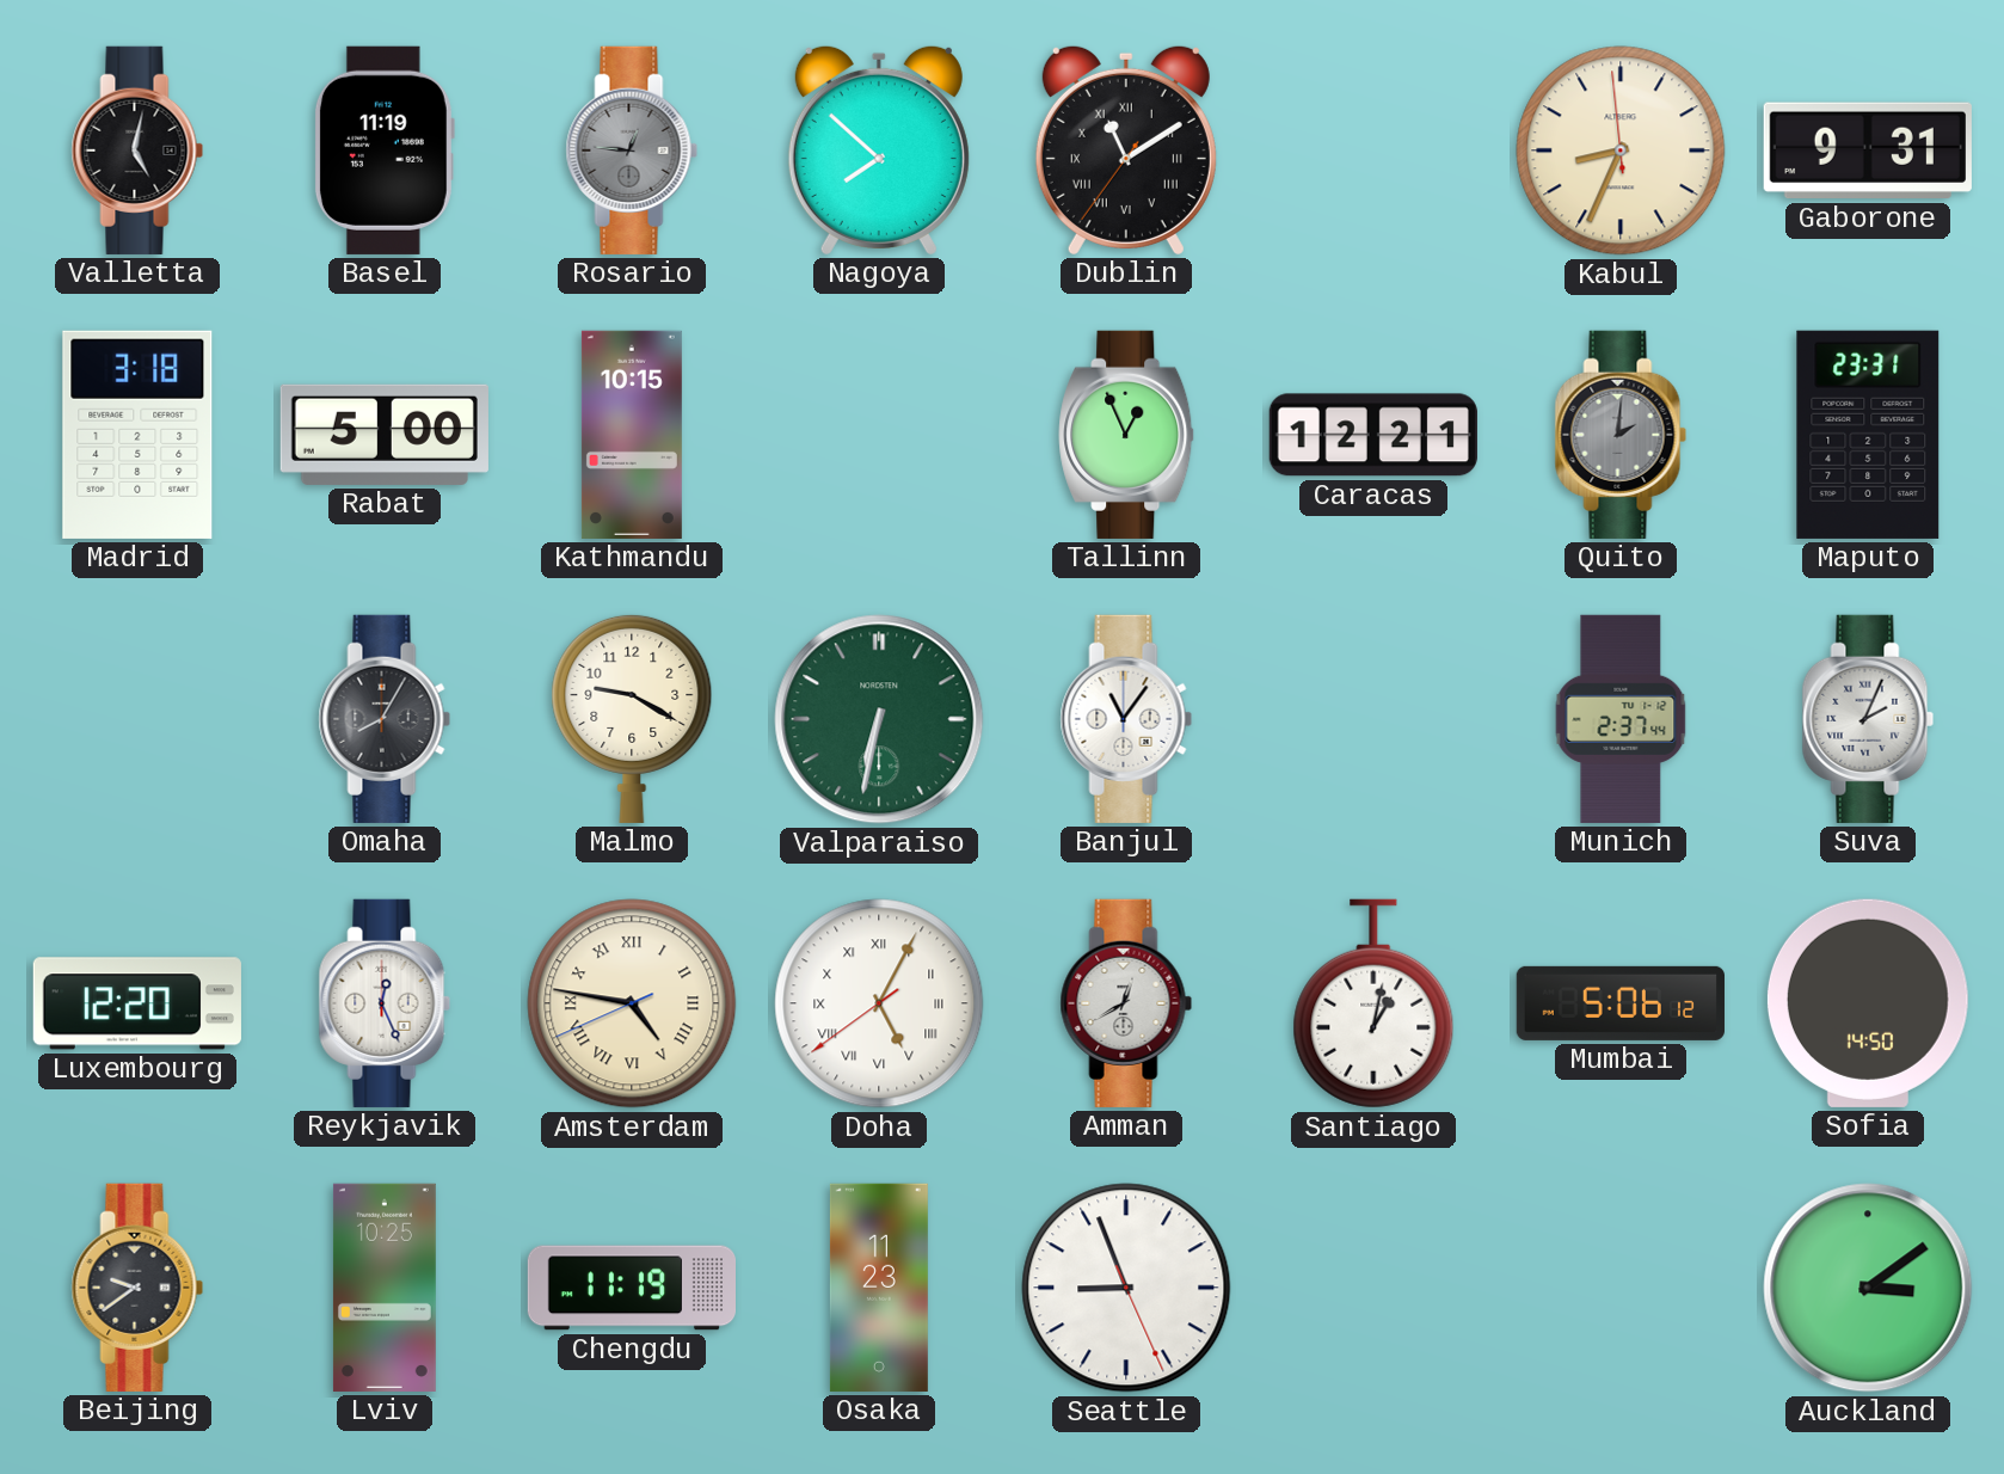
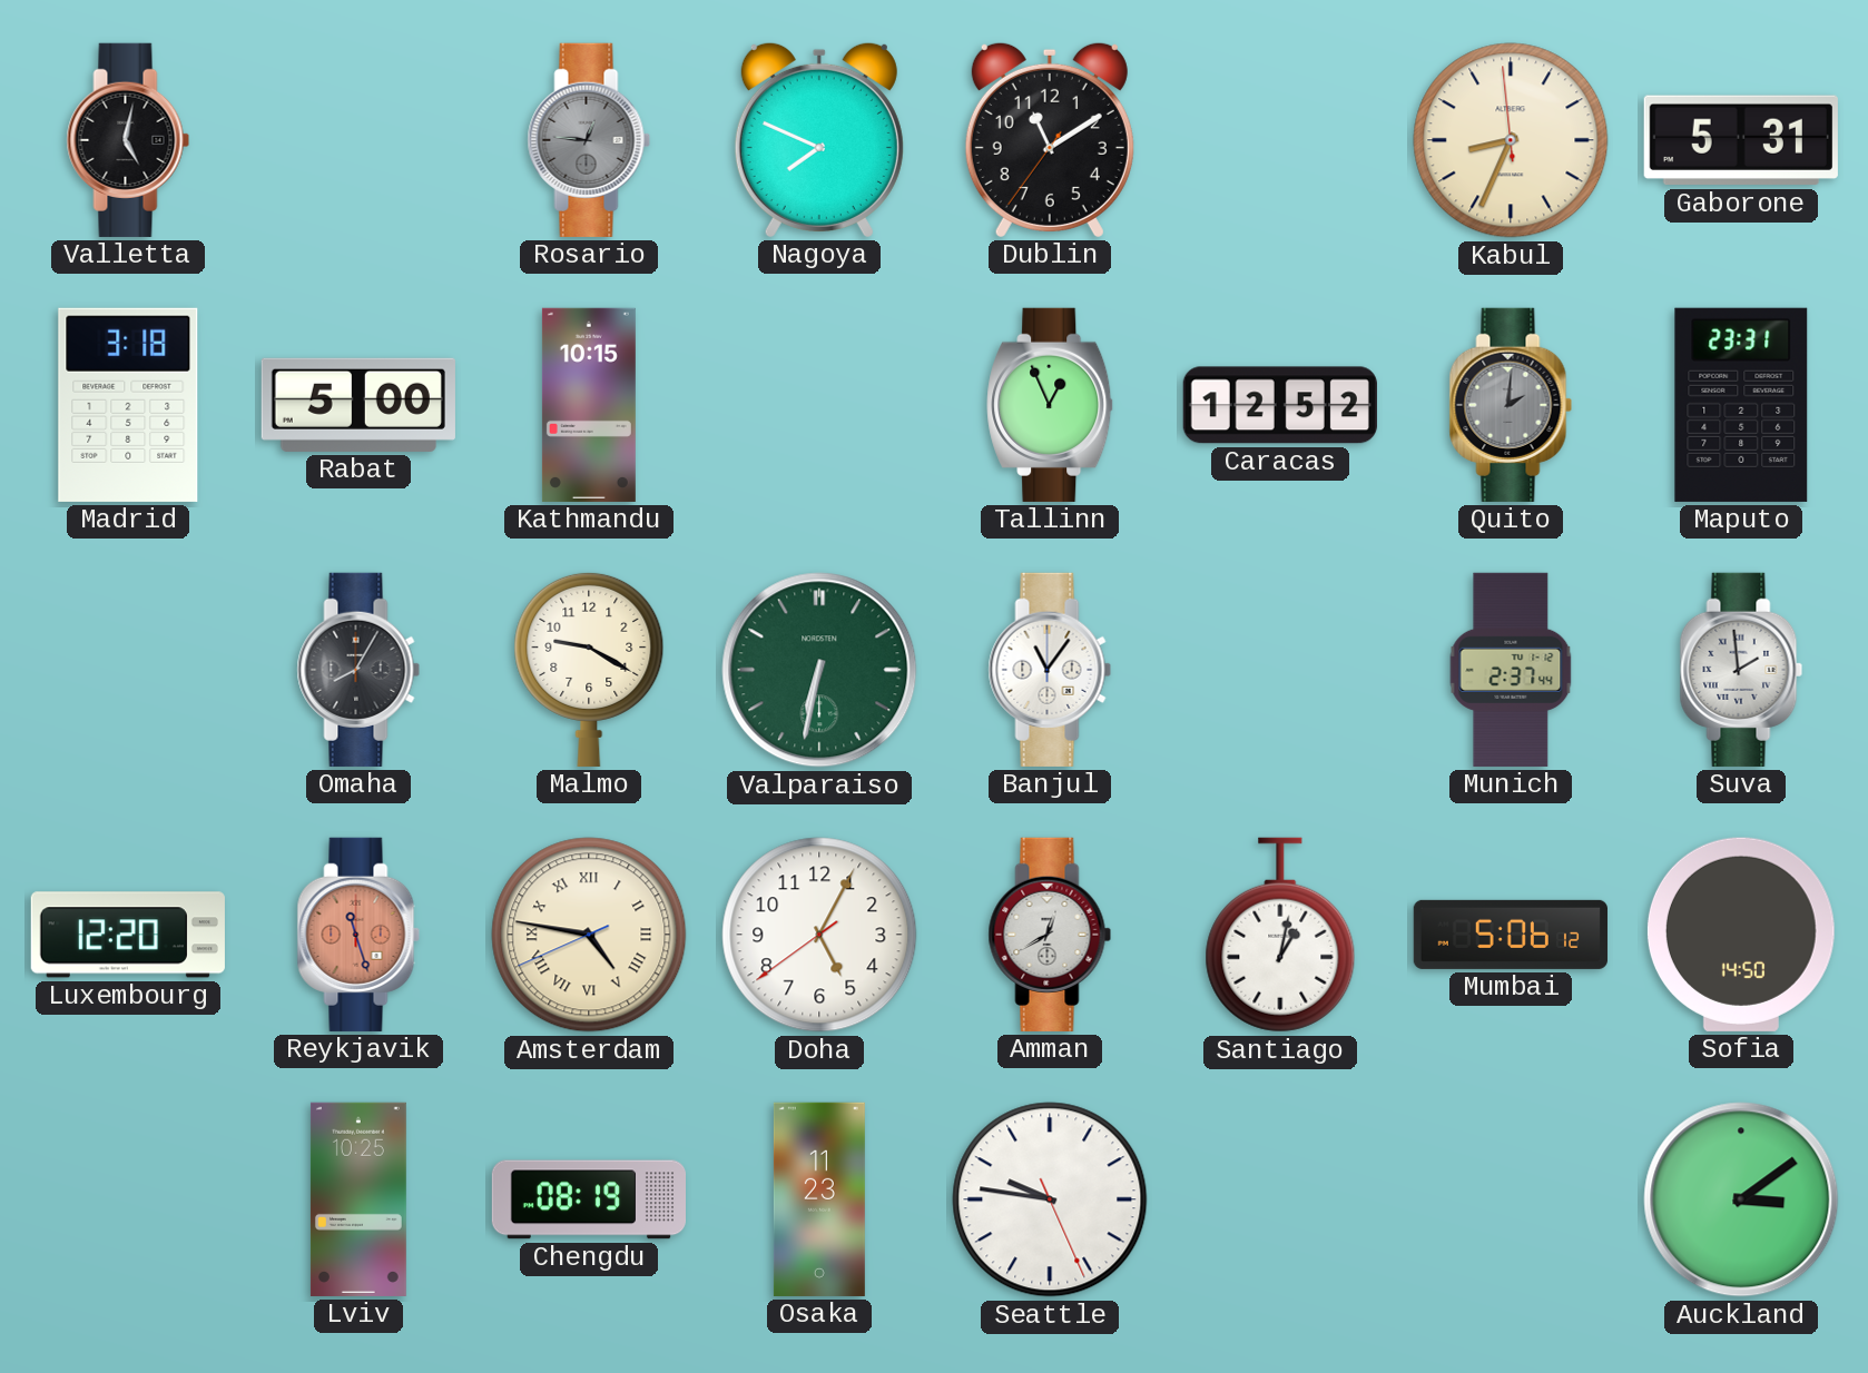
Basel: 11:19 -> none
Nagoya: 7:52 -> 7:49
Dublin numerals: Roman -> Arabic
Gaborone: 9:31 -> 5:31
Caracas: 12:21 -> 12:52
Suva: 2:04 -> 1:59
Reykjavik: 12:26 -> 11:27
Reykjavik dial: white -> salmon
Doha numerals: Roman -> Arabic
Beijing: 9:39 -> none
Chengdu: 11:19 -> 08:19
Seattle: 8:56 -> 9:46
